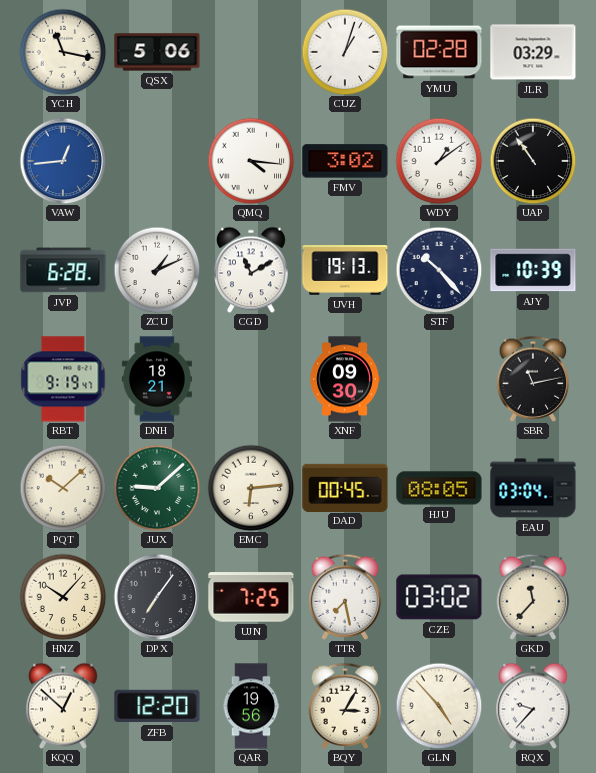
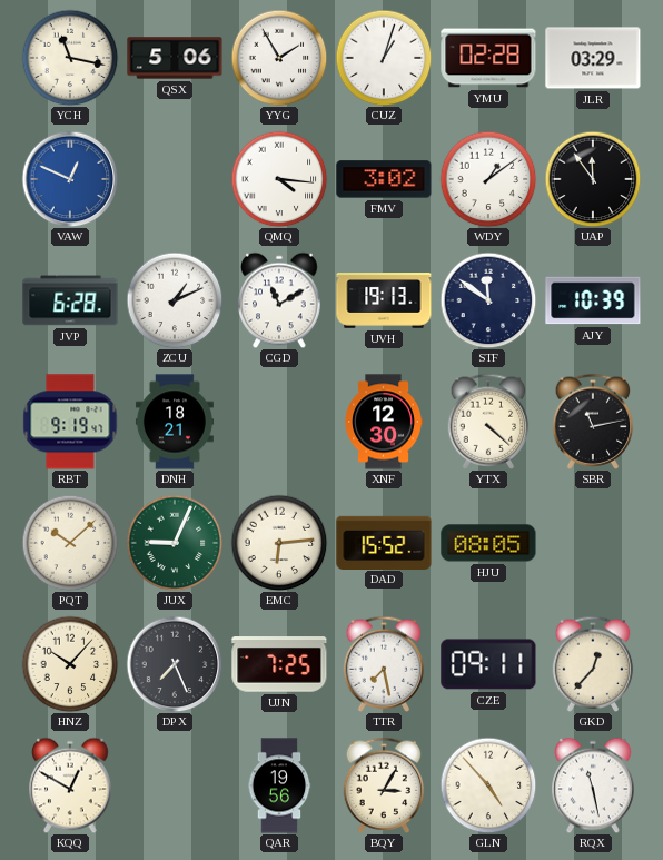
YYG: none -> 1:55
VAW: 12:44 -> 12:49
UAP: 10:54 -> 11:54
STF: 10:23 -> 11:51
XNF: 09:30 -> 12:30
YTX: none -> 4:22
JUX: 9:08 -> 9:04
DAD: 00:45 -> 15:52
EAU: 03:04 -> none
DPX: 7:06 -> 7:26
CZE: 03:02 -> 09:11
GKD: 11:37 -> 12:37
KQQ: 12:52 -> 12:50
ZFB: 12:20 -> none
RQX: 9:37 -> 11:28
